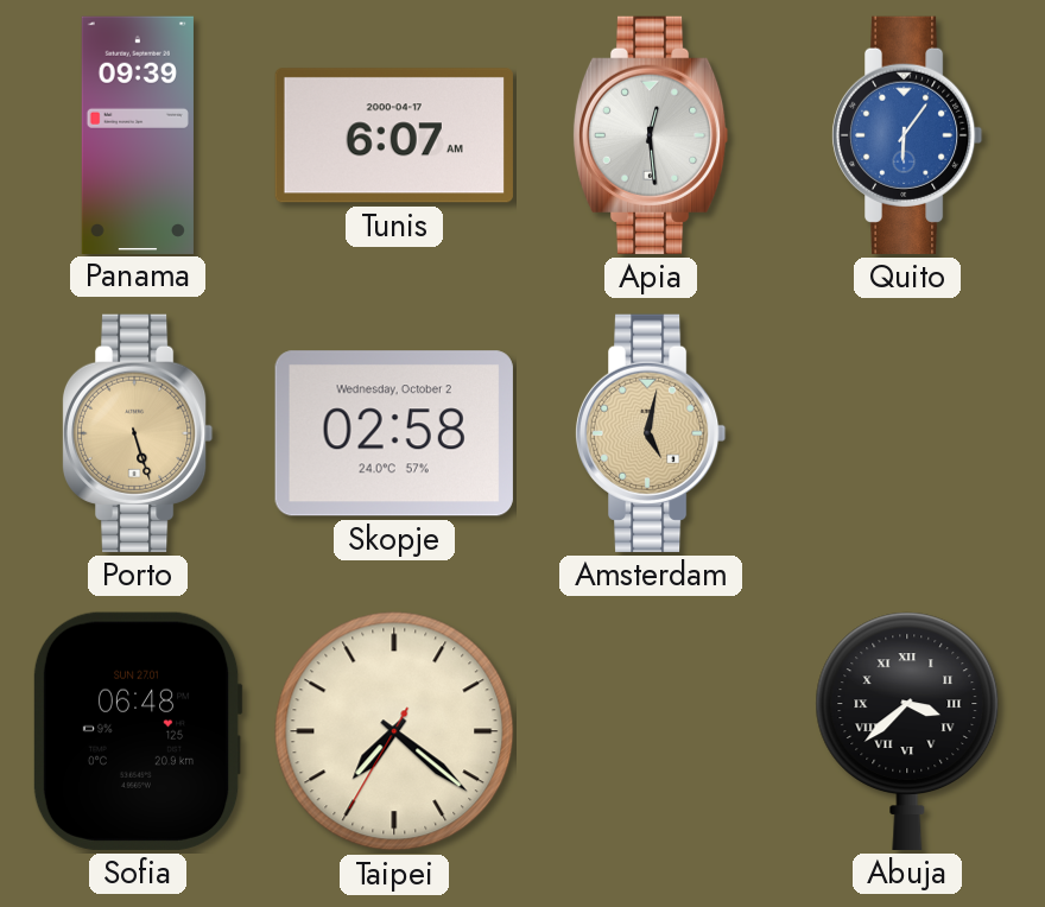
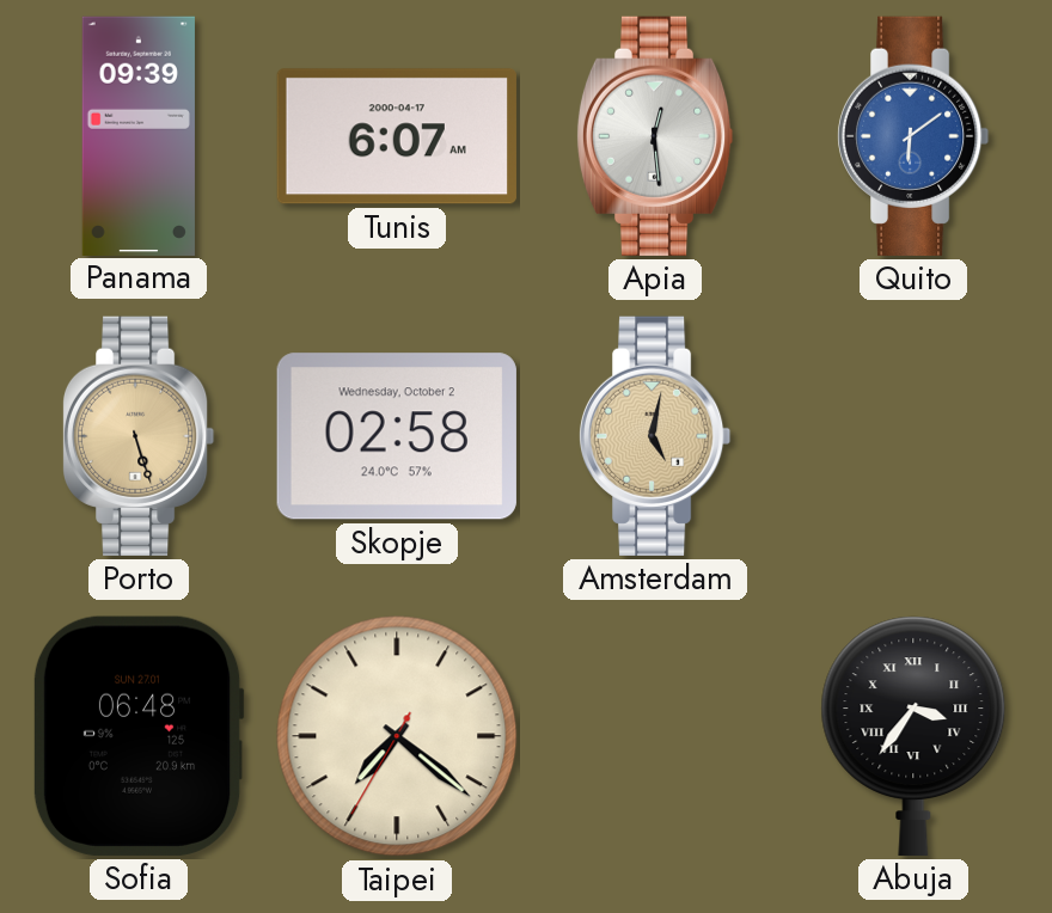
Quito: 6:06 -> 6:09
Abuja: 3:38 -> 3:36
